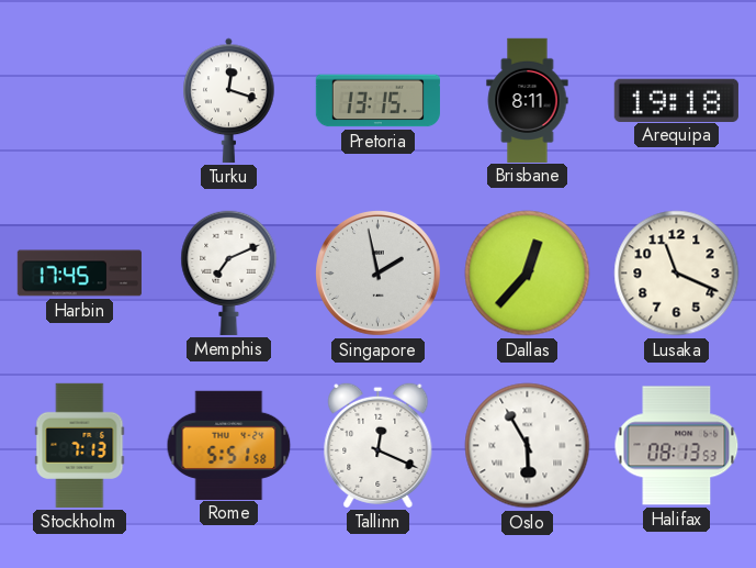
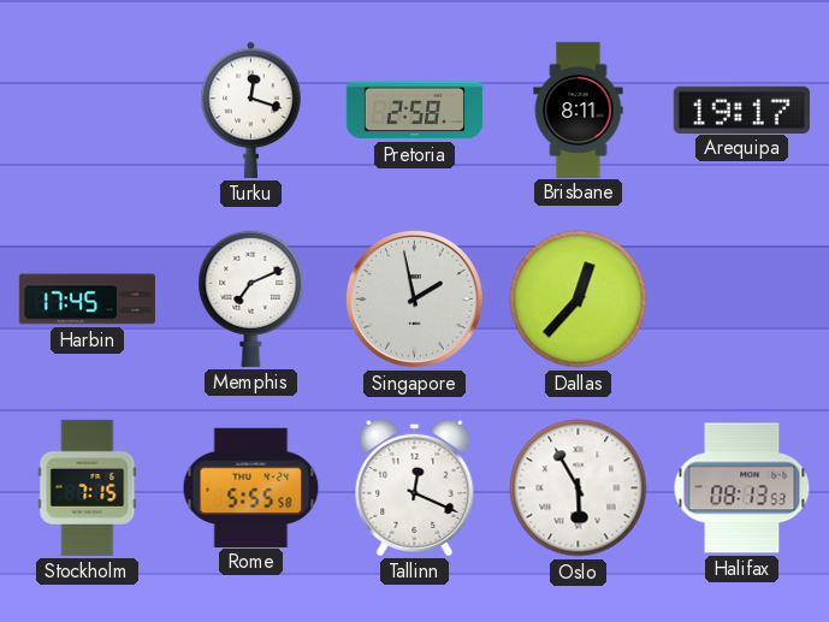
Pretoria: 13:15 -> 2:58
Arequipa: 19:18 -> 19:17
Lusaka: 11:19 -> none
Stockholm: 7:13 -> 7:15
Rome: 5:51 -> 5:55
